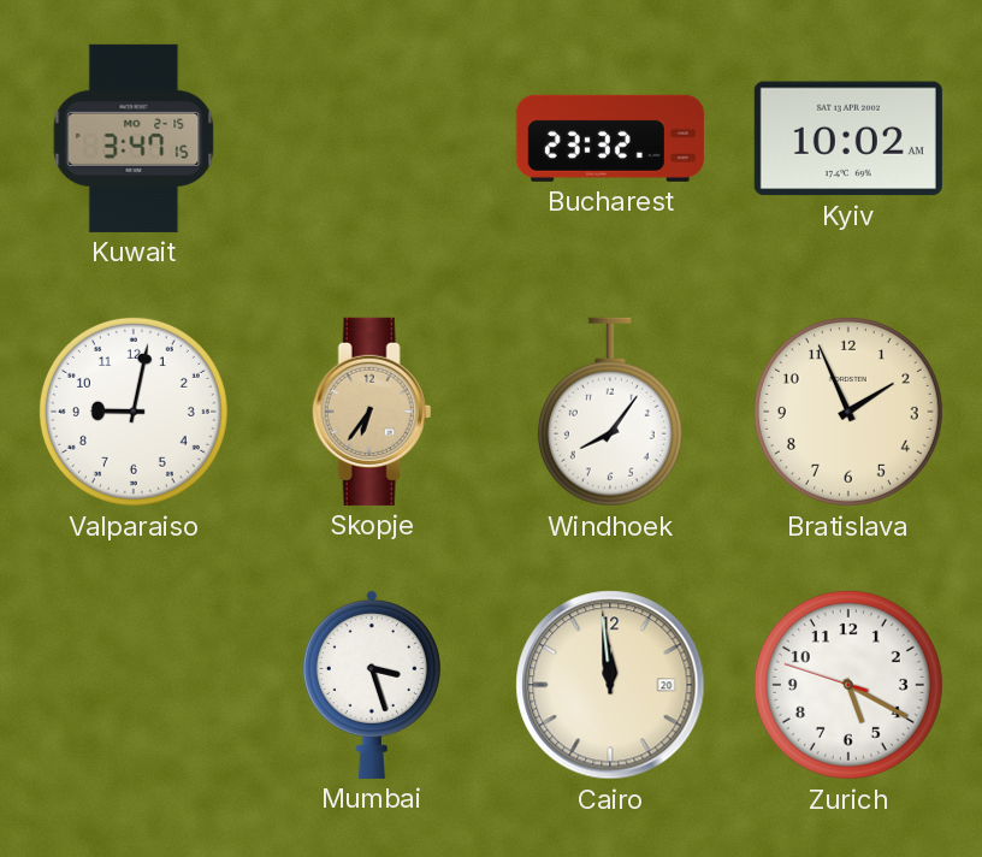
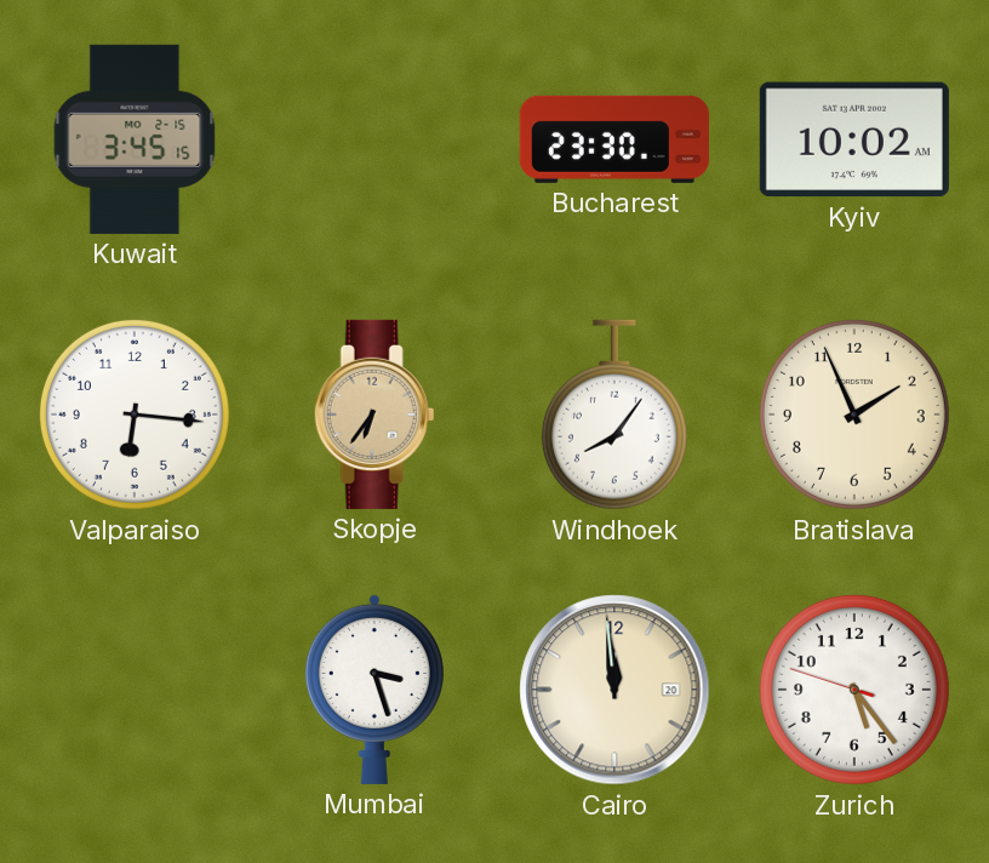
Kuwait: 3:47 -> 3:45
Bucharest: 23:32 -> 23:30
Valparaiso: 9:02 -> 6:16
Zurich: 5:19 -> 5:23
